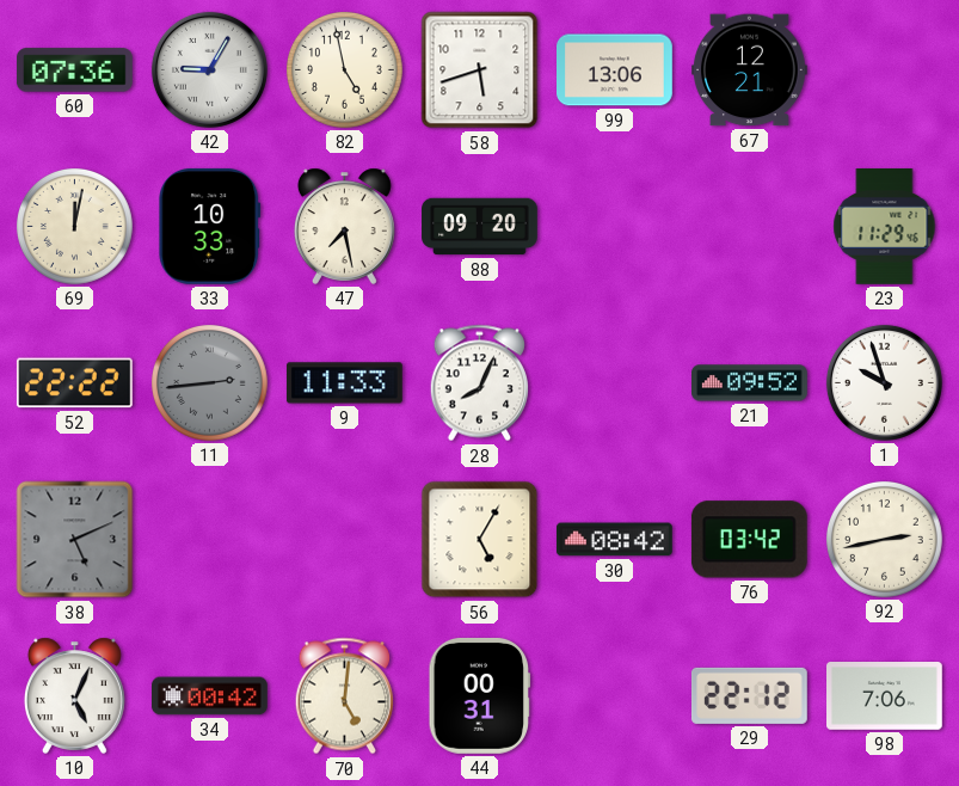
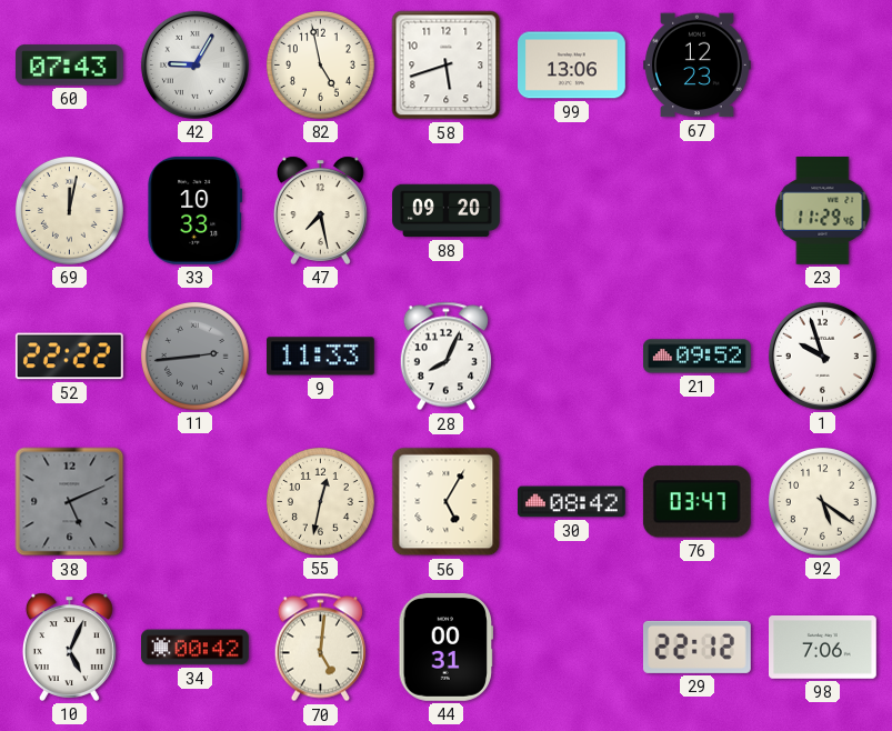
60: 07:36 -> 07:43
67: 12:21 -> 12:23
55: none -> 12:32
76: 03:42 -> 03:47
92: 2:43 -> 5:21
